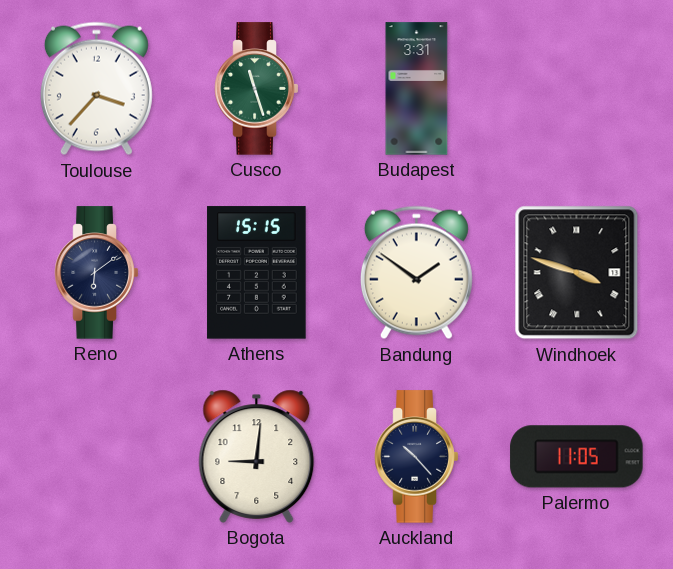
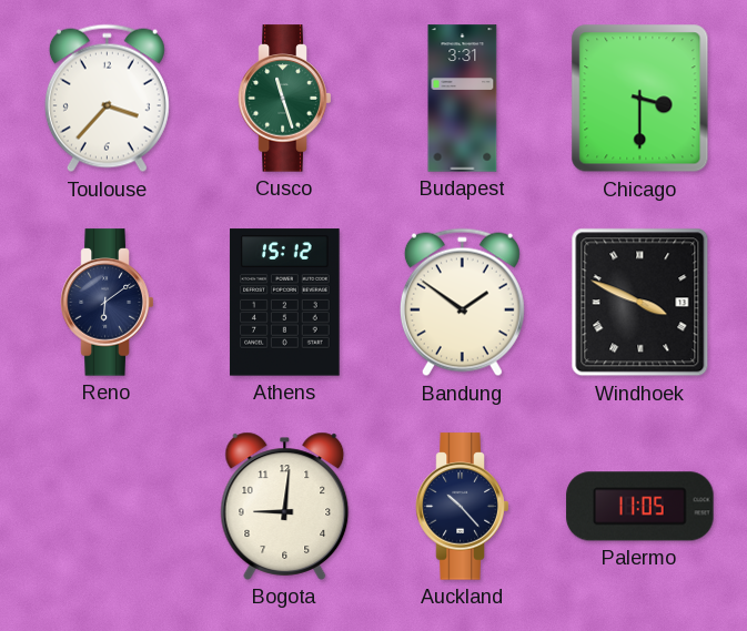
Chicago: none -> 3:30
Athens: 15:15 -> 15:12
Windhoek: 3:48 -> 3:49
